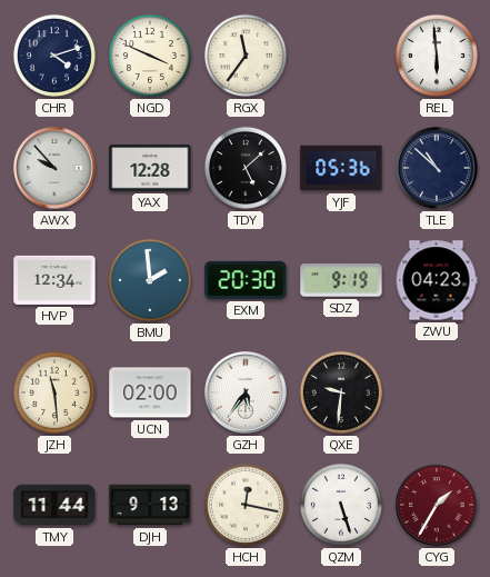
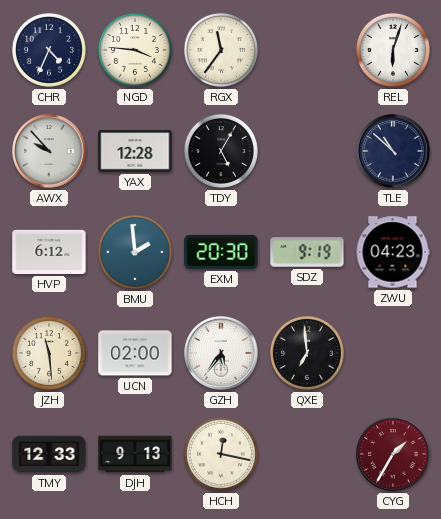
CHR: 4:12 -> 4:34
NGD: 3:49 -> 3:46
REL: 5:59 -> 6:03
TDY: 5:08 -> 5:05
YJF: 05:36 -> none
HVP: 12:34 -> 6:12
QXE: 9:31 -> 6:59
TMY: 11:44 -> 12:33
QZM: 5:27 -> none
